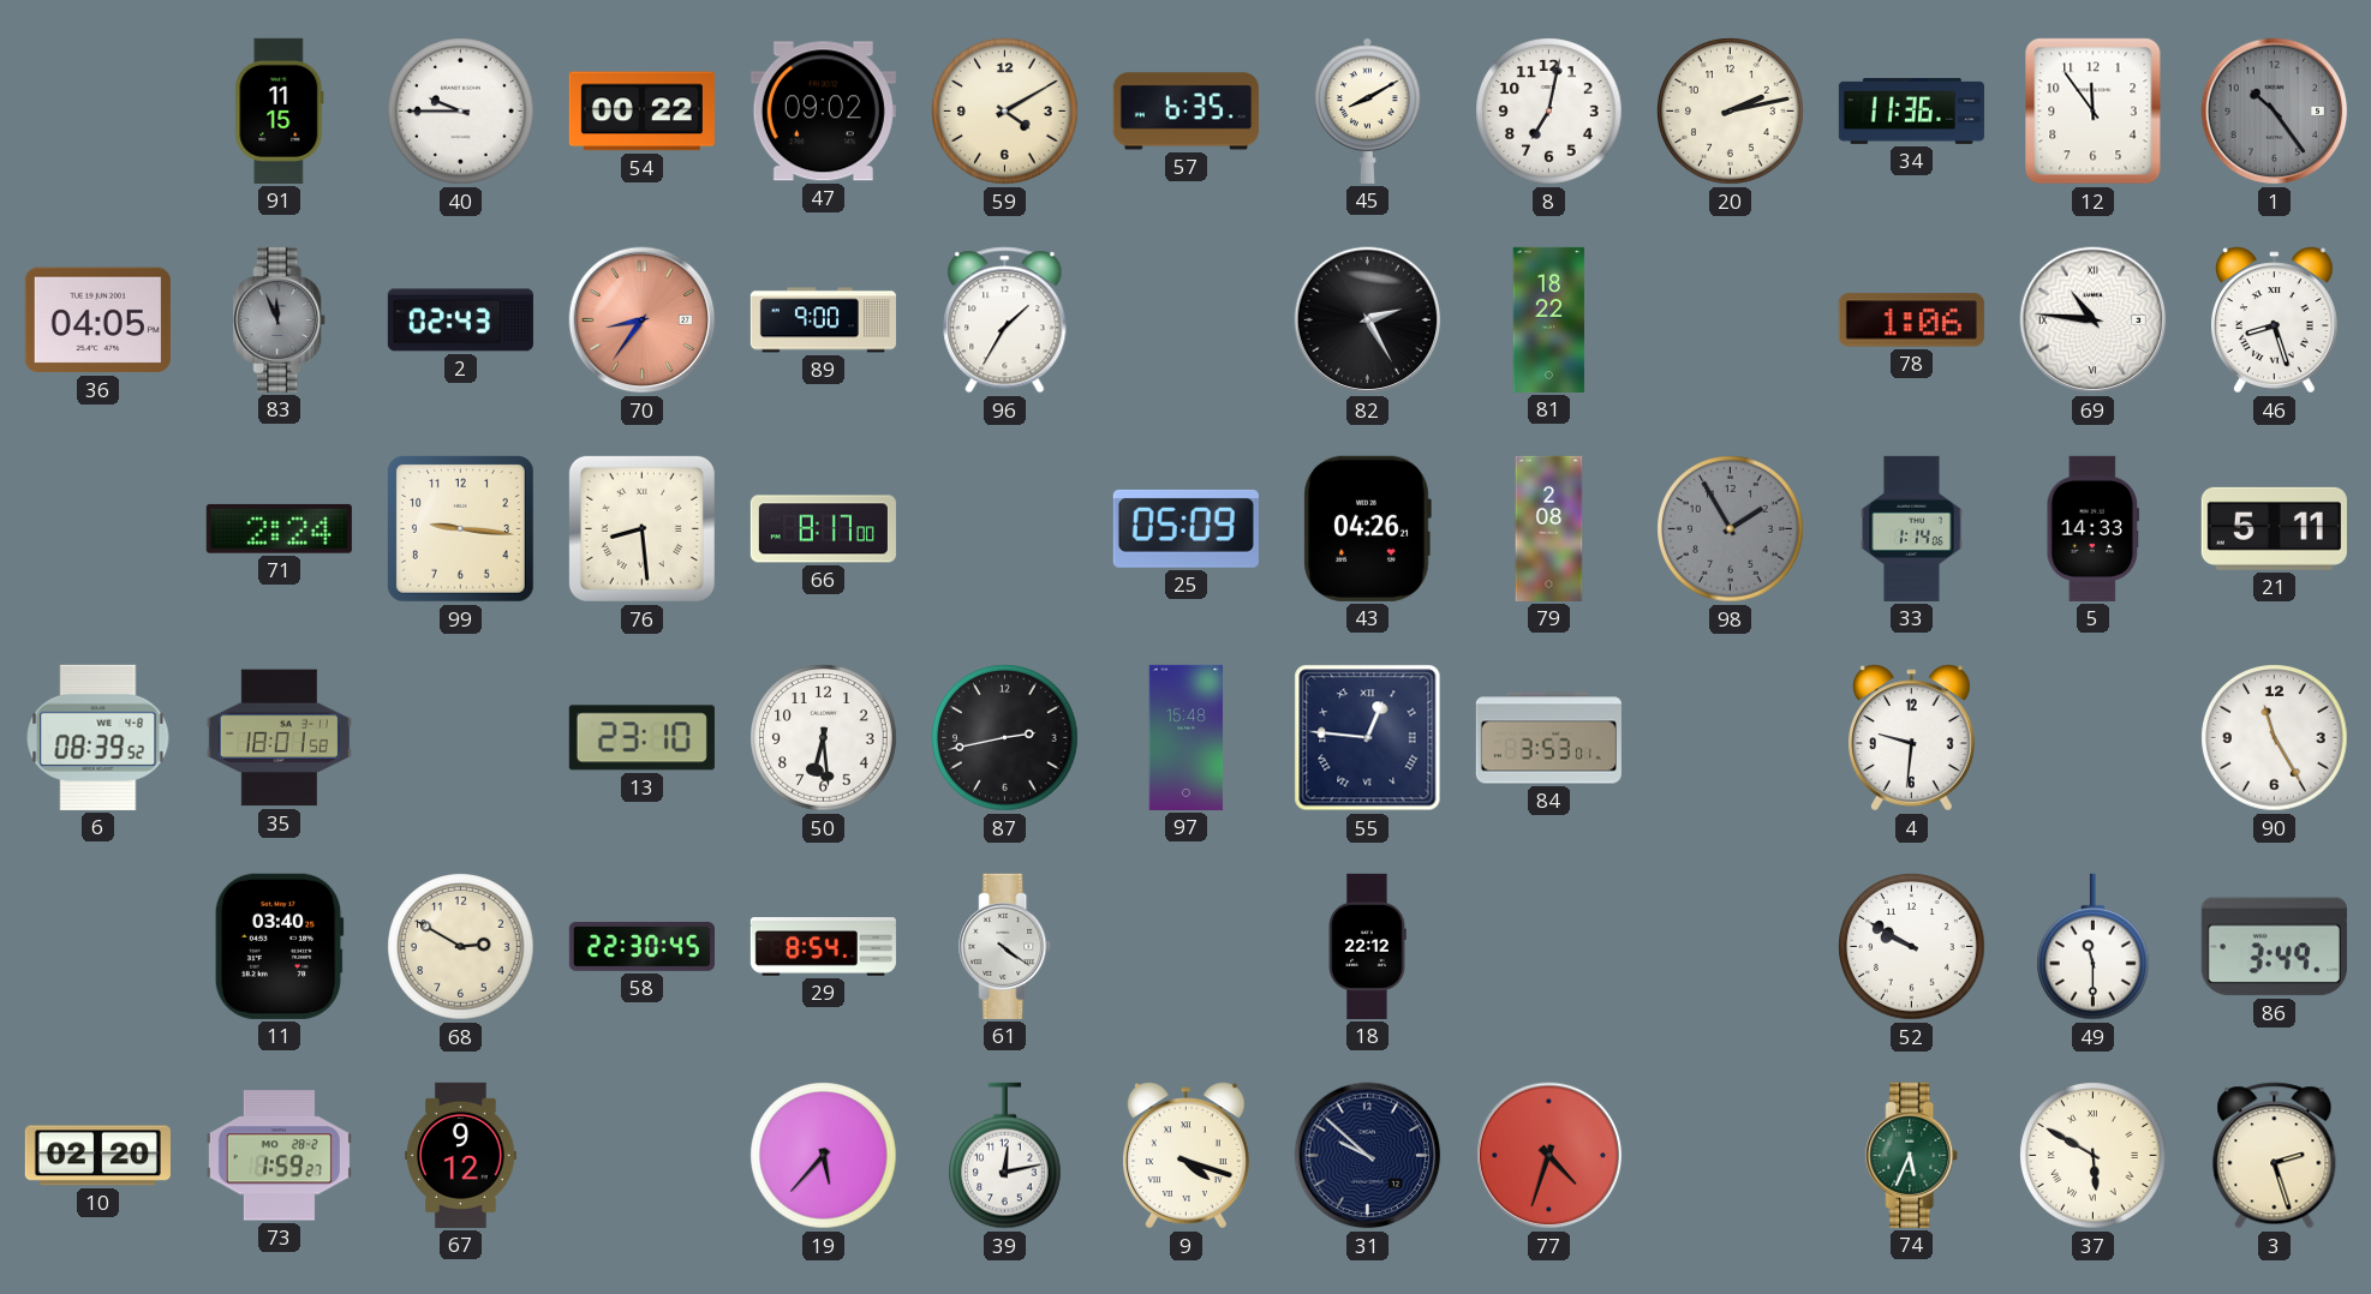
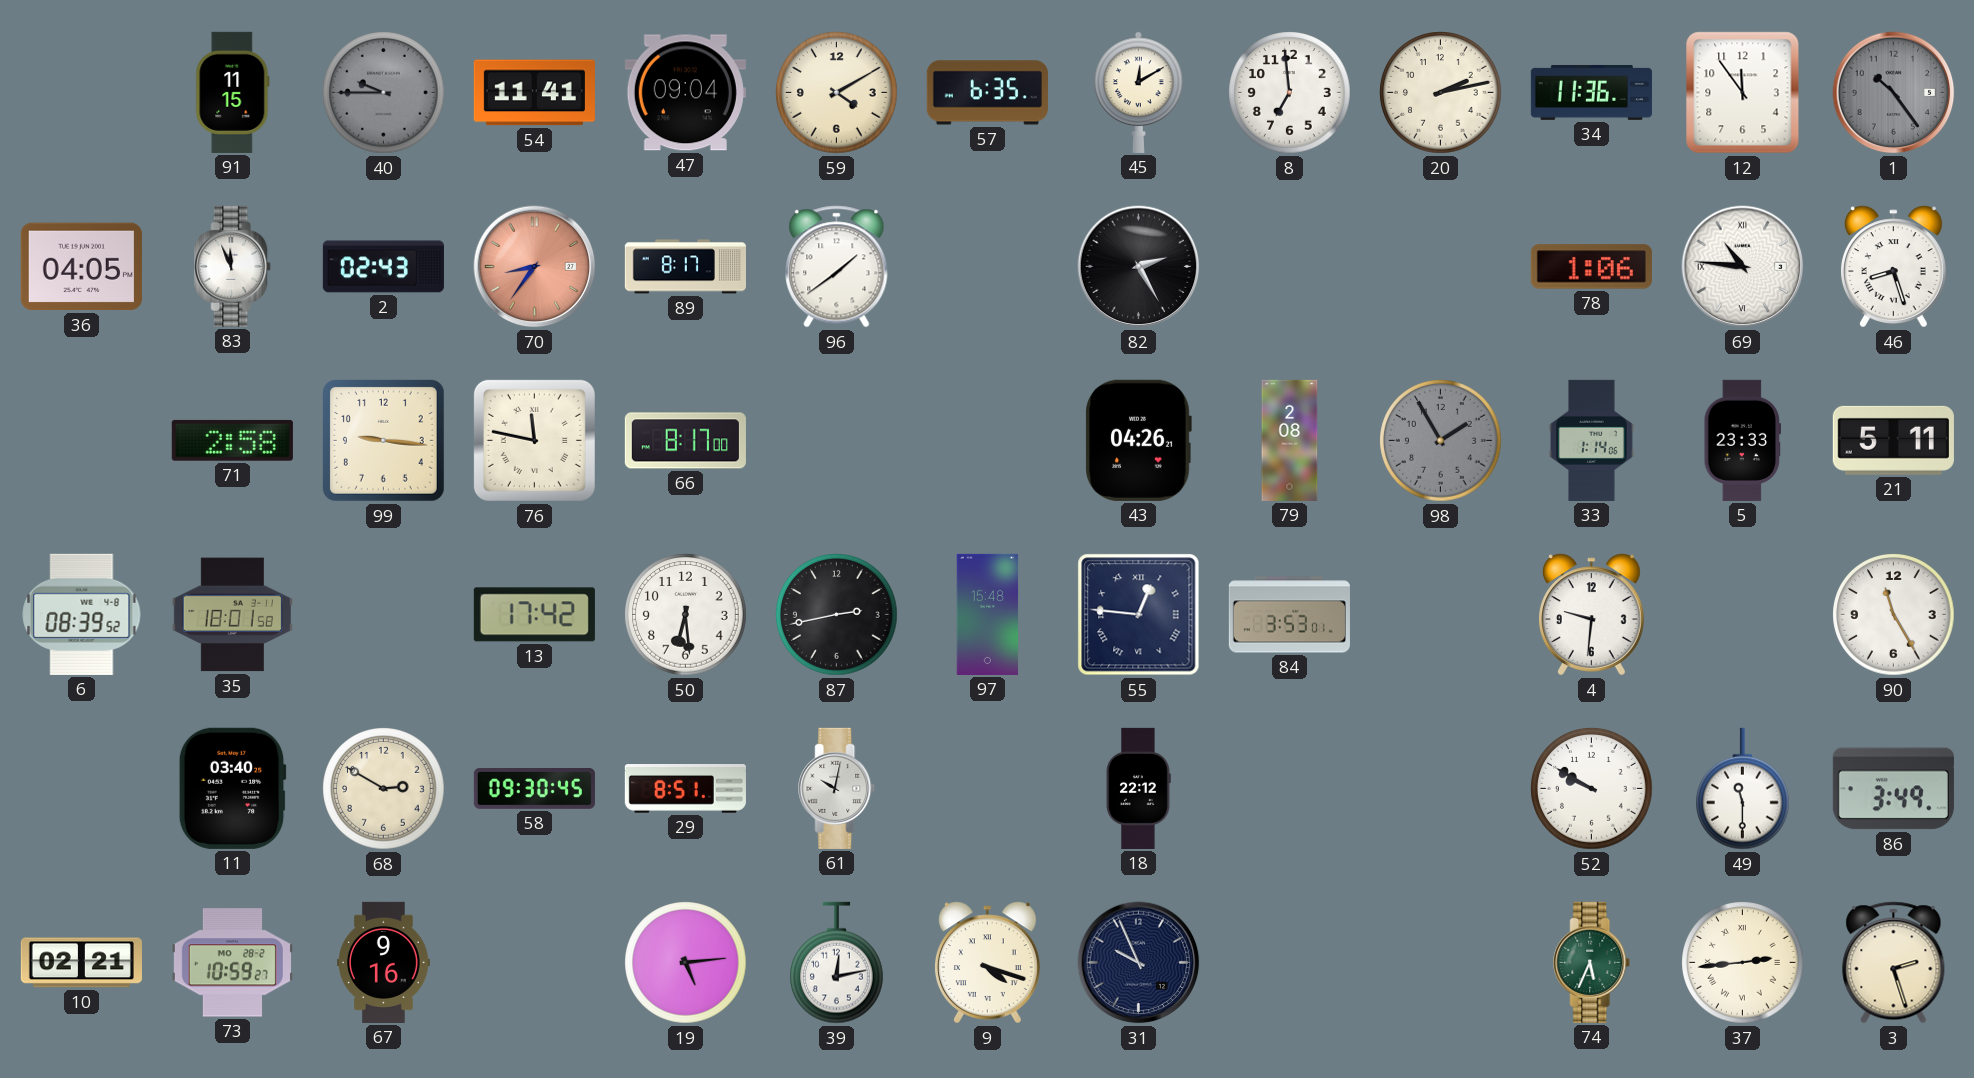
40 dial: white -> grey
54: 00:22 -> 11:41
47: 09:02 -> 09:04
45: 8:10 -> 12:10
8: 7:02 -> 6:59
83 dial: grey -> white
89: 9:00 -> 8:17
96: 1:35 -> 1:39
81: 18:22 -> none
71: 2:24 -> 2:58
76: 8:29 -> 11:47
25: 05:09 -> none
5: 14:33 -> 23:33
13: 23:10 -> 17:42
58: 22:30 -> 09:30
29: 8:54 -> 8:51
61: 4:21 -> 10:02
10: 02:20 -> 02:21
73: 1:59 -> 10:59
67: 9:12 -> 9:16
19: 5:37 -> 5:14
31: 9:52 -> 9:56
77: 4:33 -> none
37: 5:50 -> 2:44
